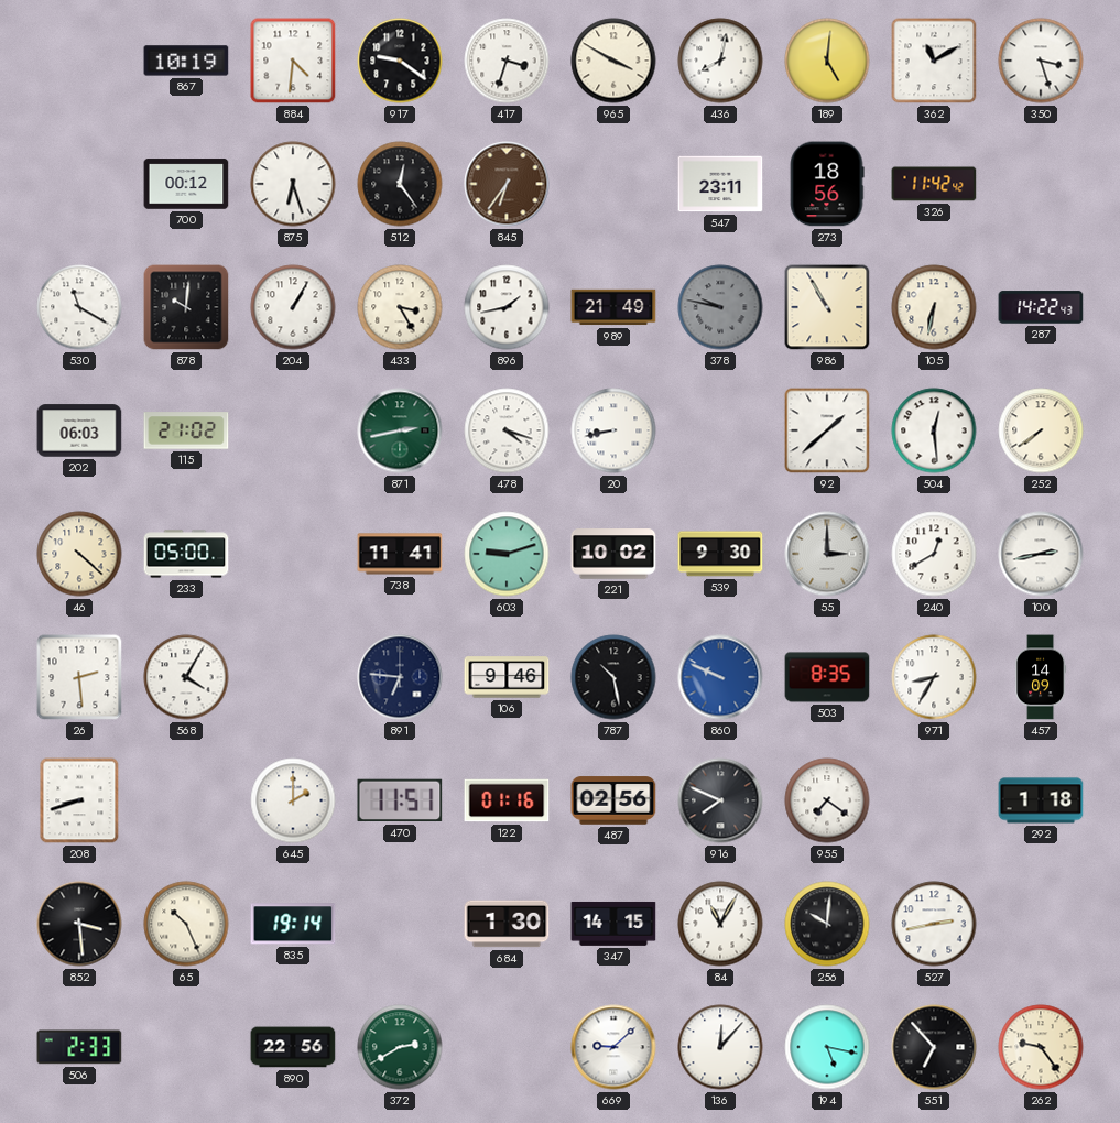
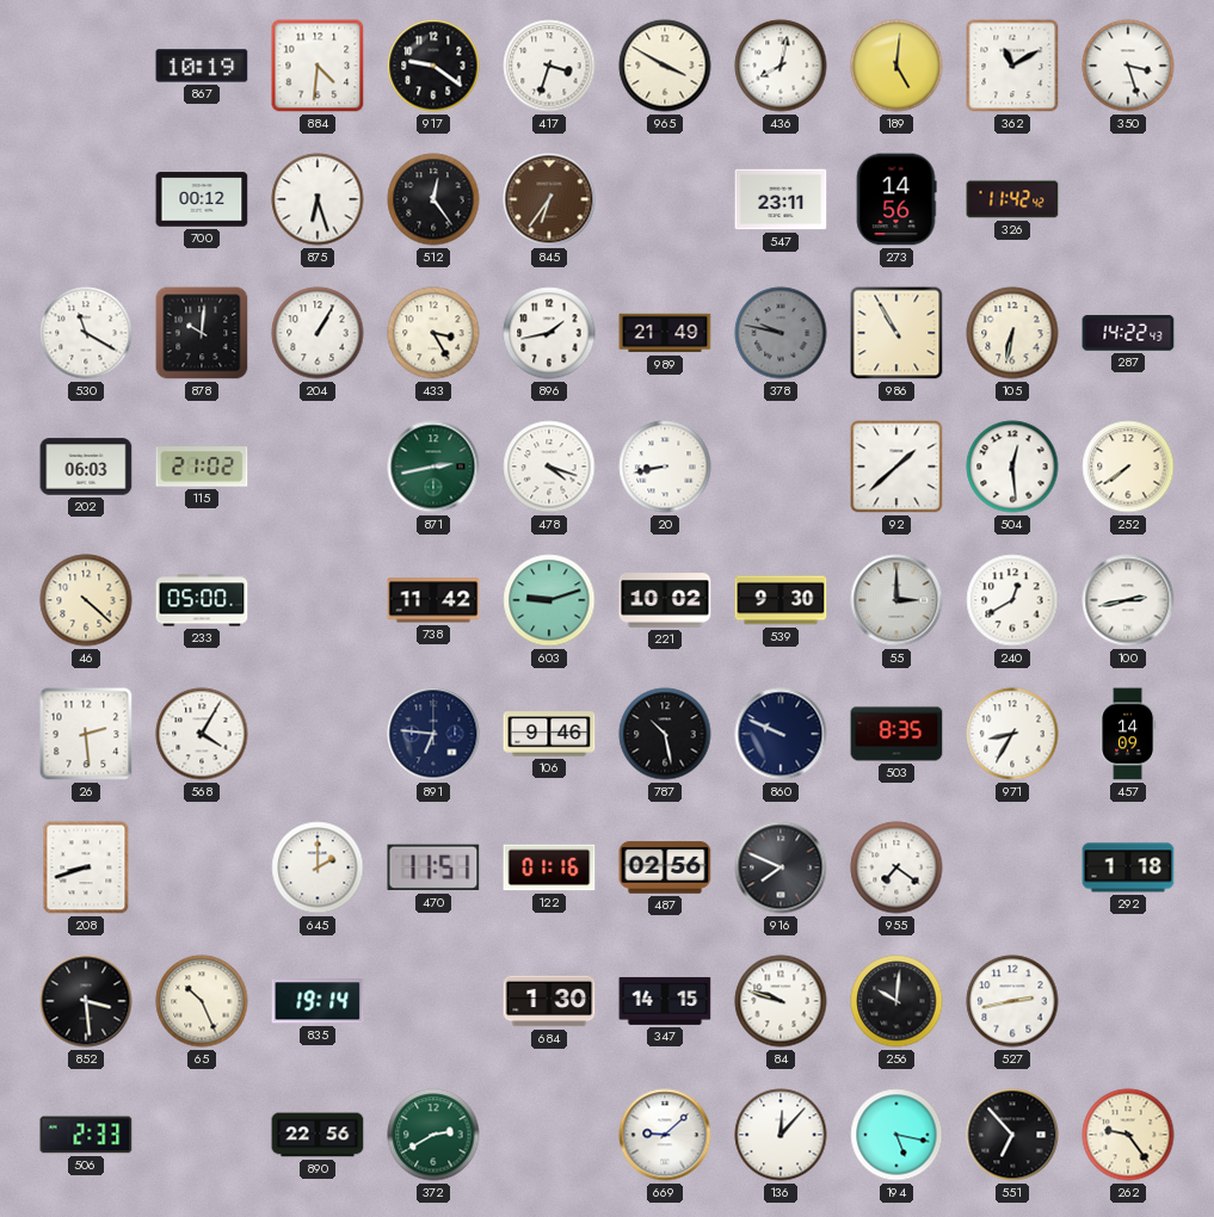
273: 18:56 -> 14:56
738: 11:41 -> 11:42
860 dial: blue -> navy
84: 11:05 -> 9:48
